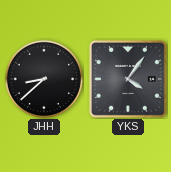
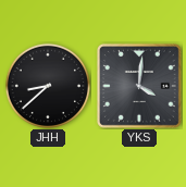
YKS: 4:06 -> 4:01
